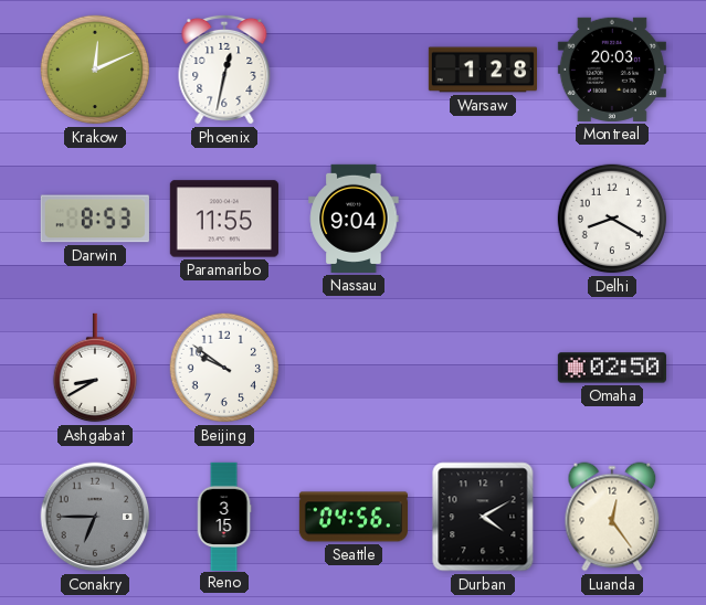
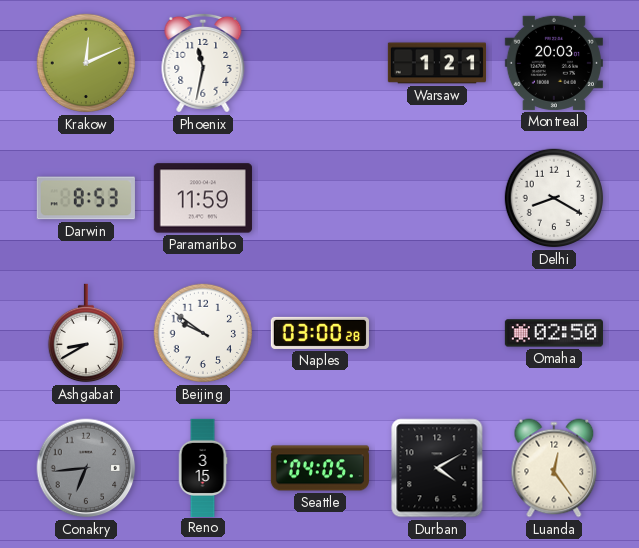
Phoenix: 12:32 -> 11:32
Warsaw: 1:28 -> 1:21
Paramaribo: 11:55 -> 11:59
Nassau: 9:04 -> none
Naples: none -> 03:00
Conakry: 6:45 -> 6:44
Seattle: 04:56 -> 04:05
